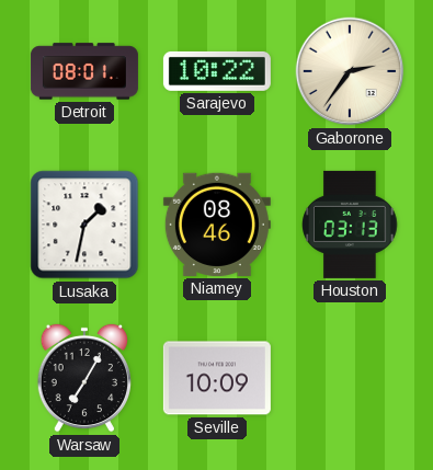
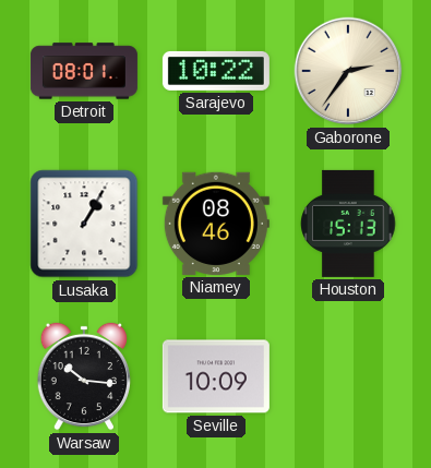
Lusaka: 1:32 -> 1:05
Houston: 03:13 -> 15:13
Warsaw: 7:05 -> 10:16
